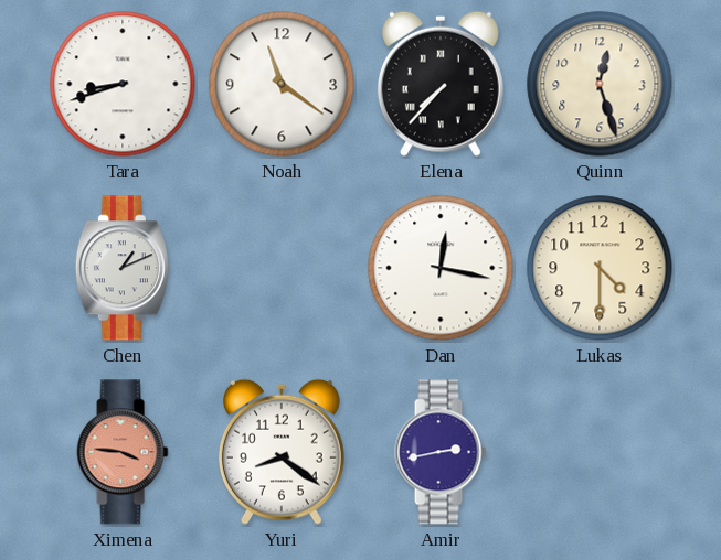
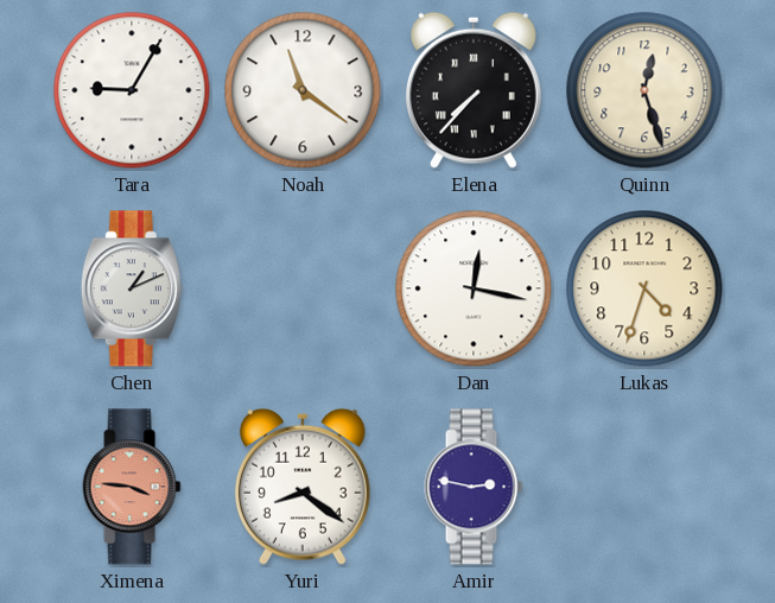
Tara: 8:42 -> 9:05
Lukas: 4:30 -> 4:33
Amir: 2:43 -> 2:47
